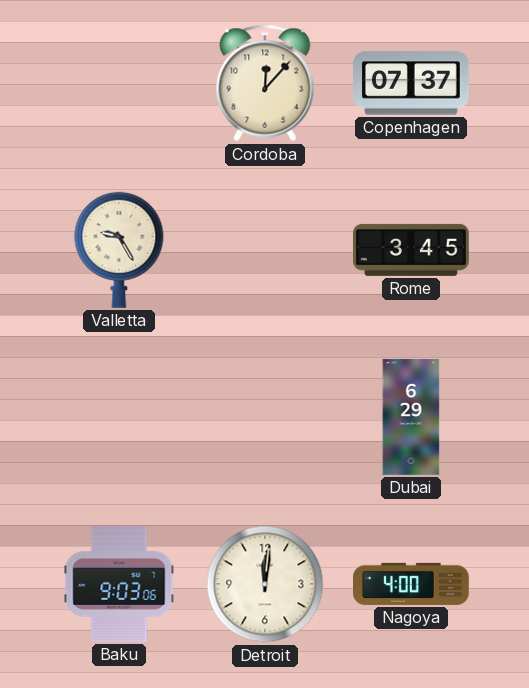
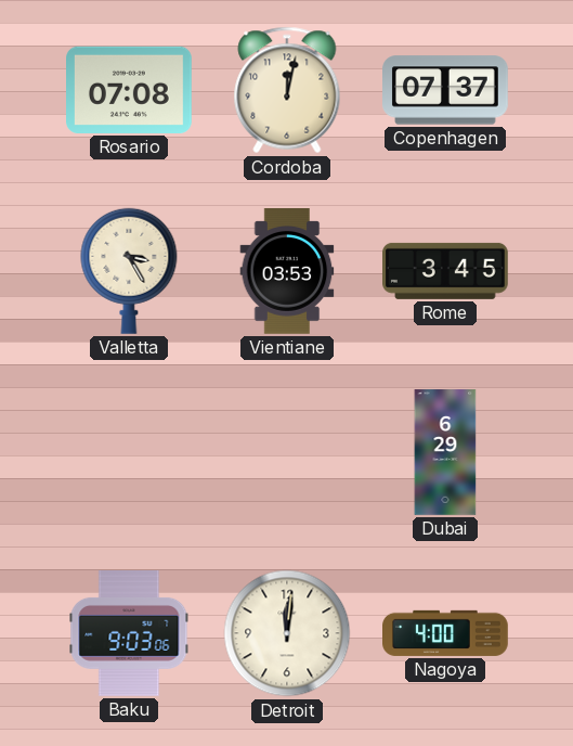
Rosario: none -> 07:08
Cordoba: 12:07 -> 12:02
Valletta: 9:25 -> 3:25
Vientiane: none -> 03:53
